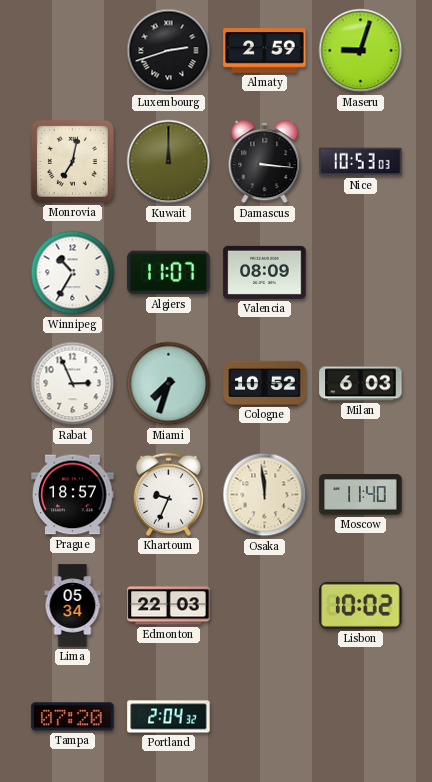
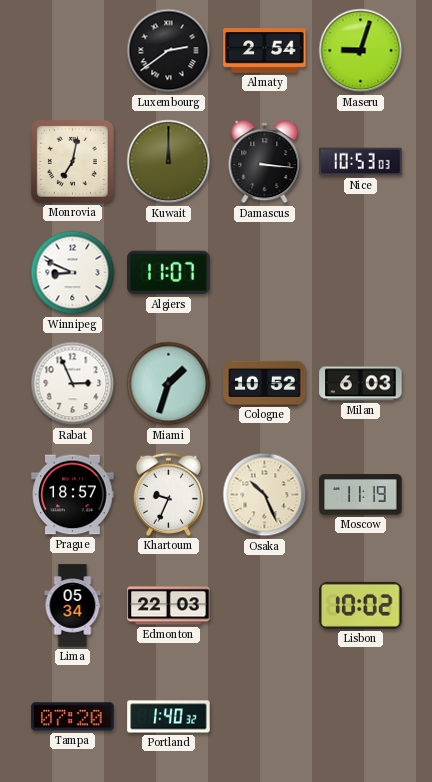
Luxembourg: 2:42 -> 2:39
Almaty: 2:59 -> 2:54
Winnipeg: 10:35 -> 8:49
Valencia: 08:09 -> none
Miami: 7:33 -> 1:33
Osaka: 11:59 -> 10:26
Moscow: 11:40 -> 11:19
Portland: 2:04 -> 1:40
